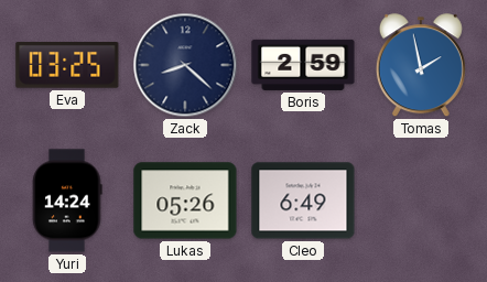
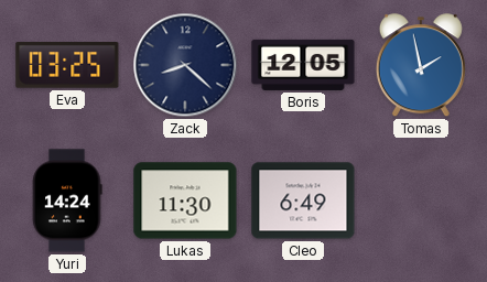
Boris: 2:59 -> 12:05
Lukas: 05:26 -> 11:30
